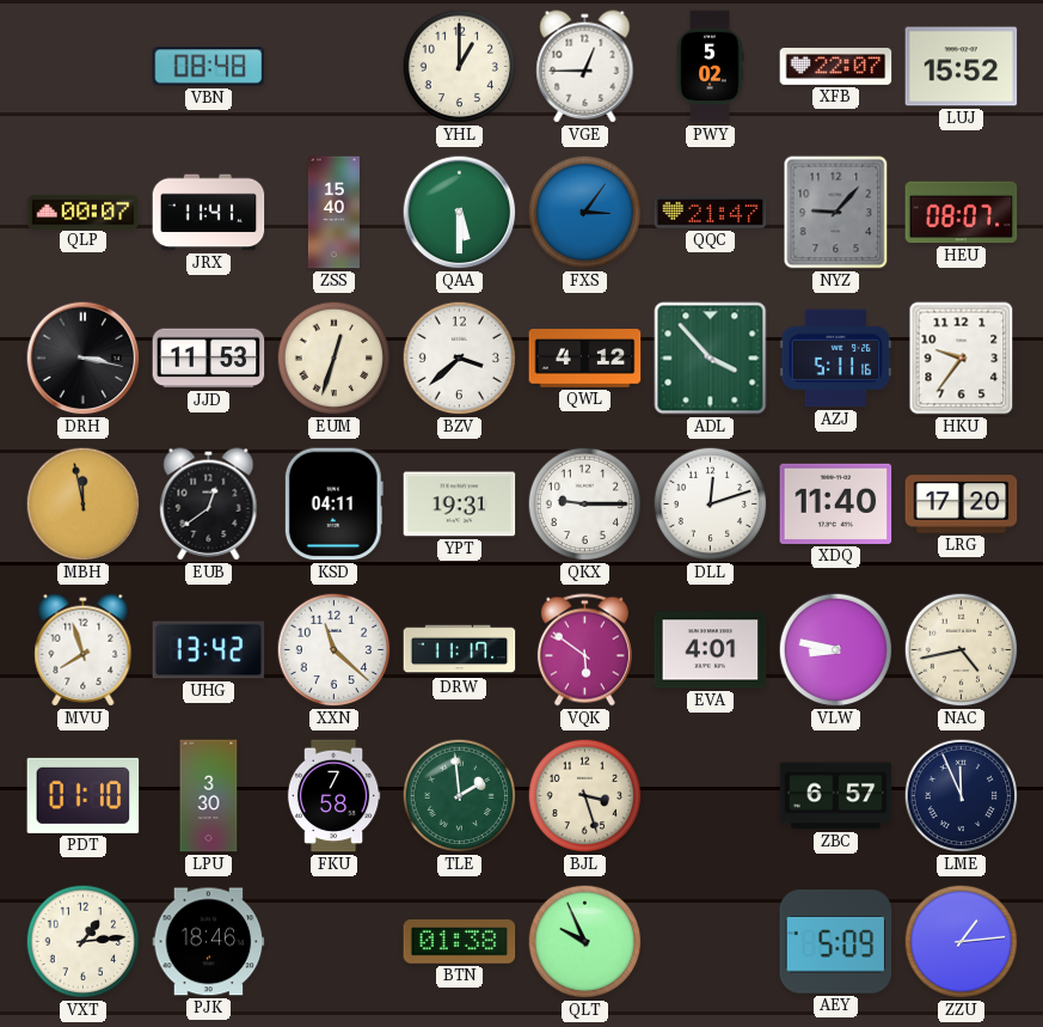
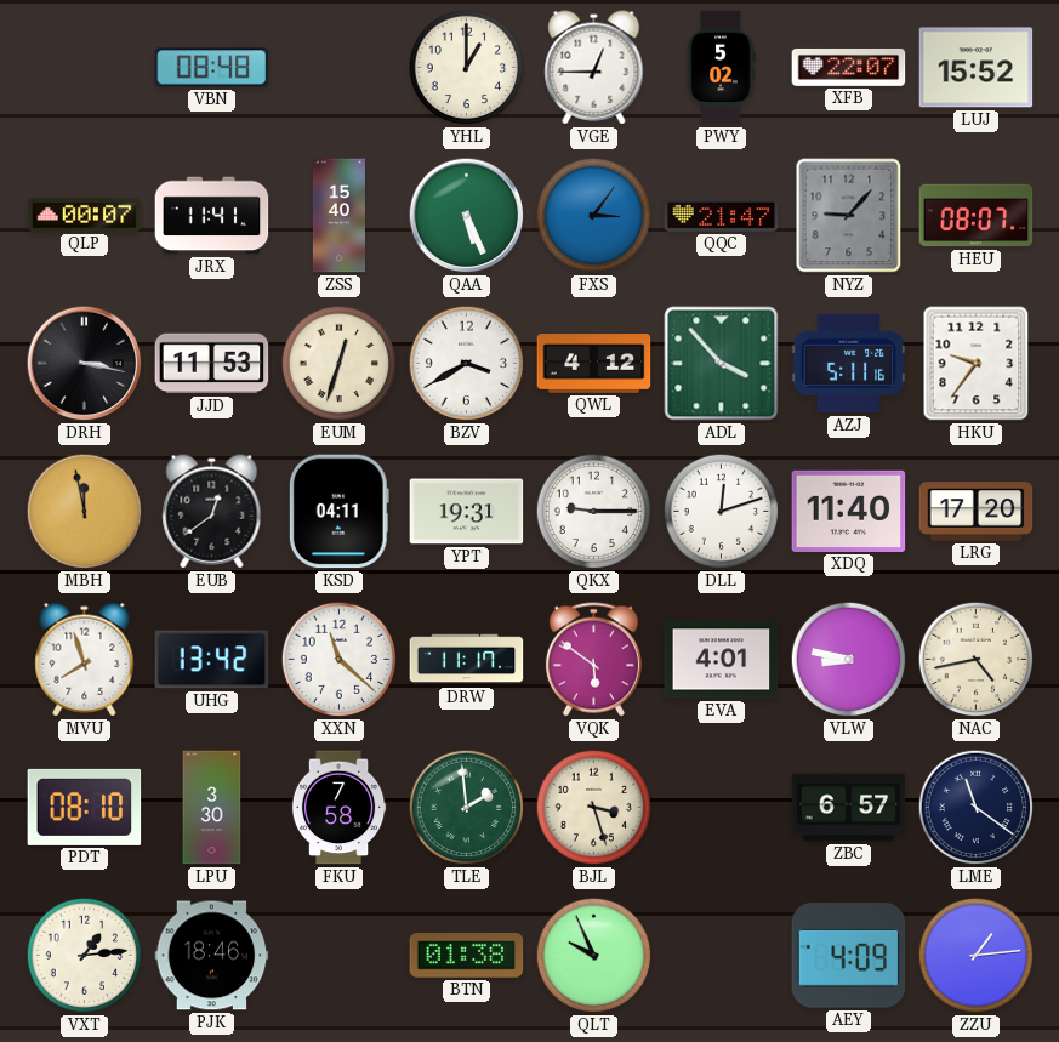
QAA: 5:30 -> 5:26
BZV: 3:38 -> 3:40
PDT: 01:10 -> 08:10
LME: 11:56 -> 11:21
AEY: 5:09 -> 4:09
